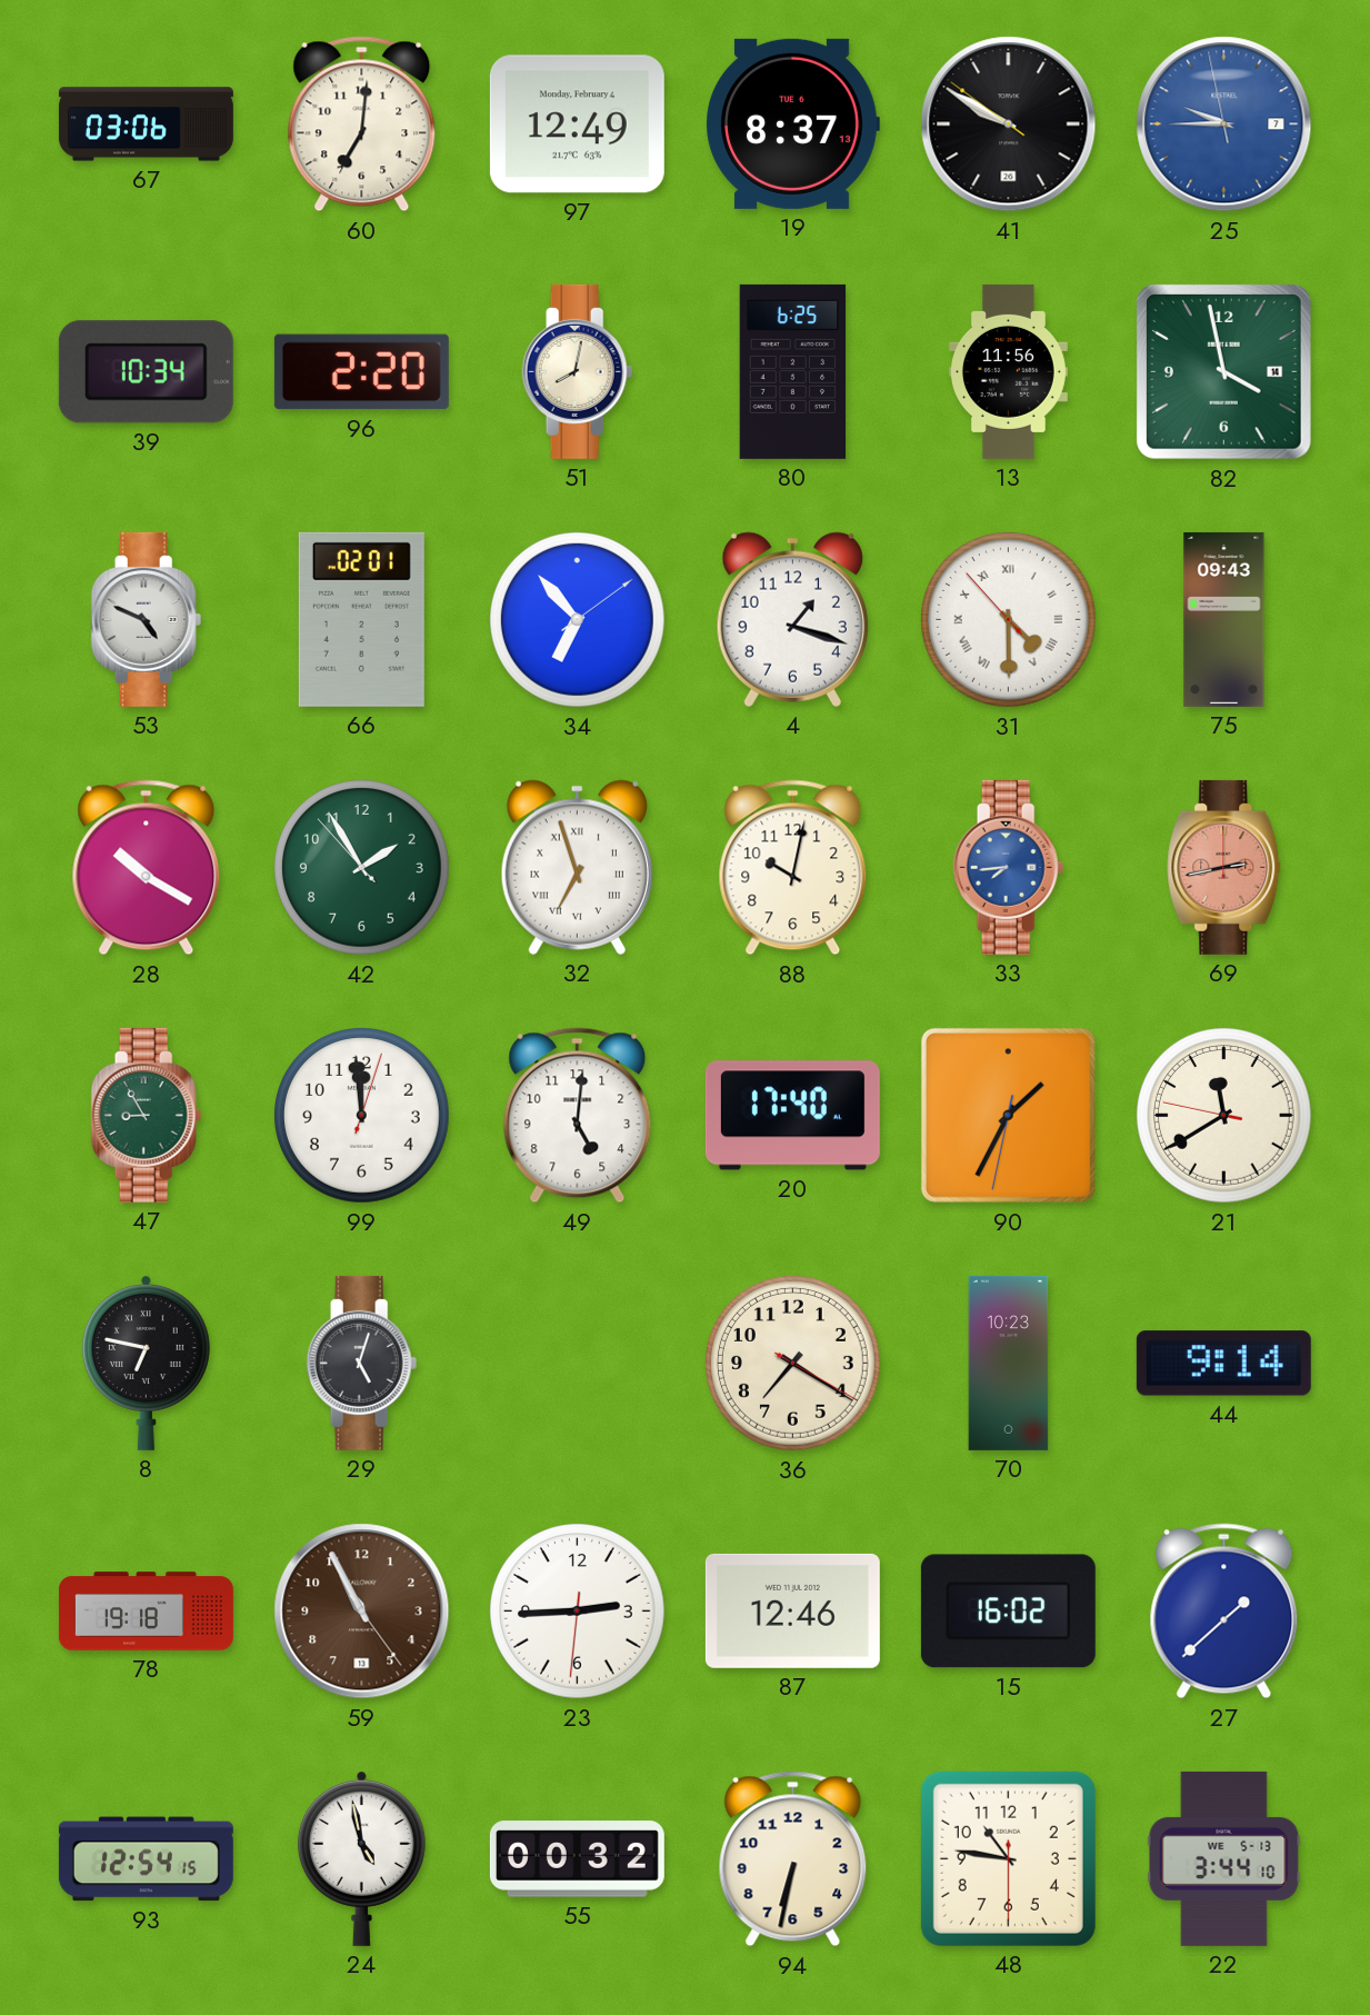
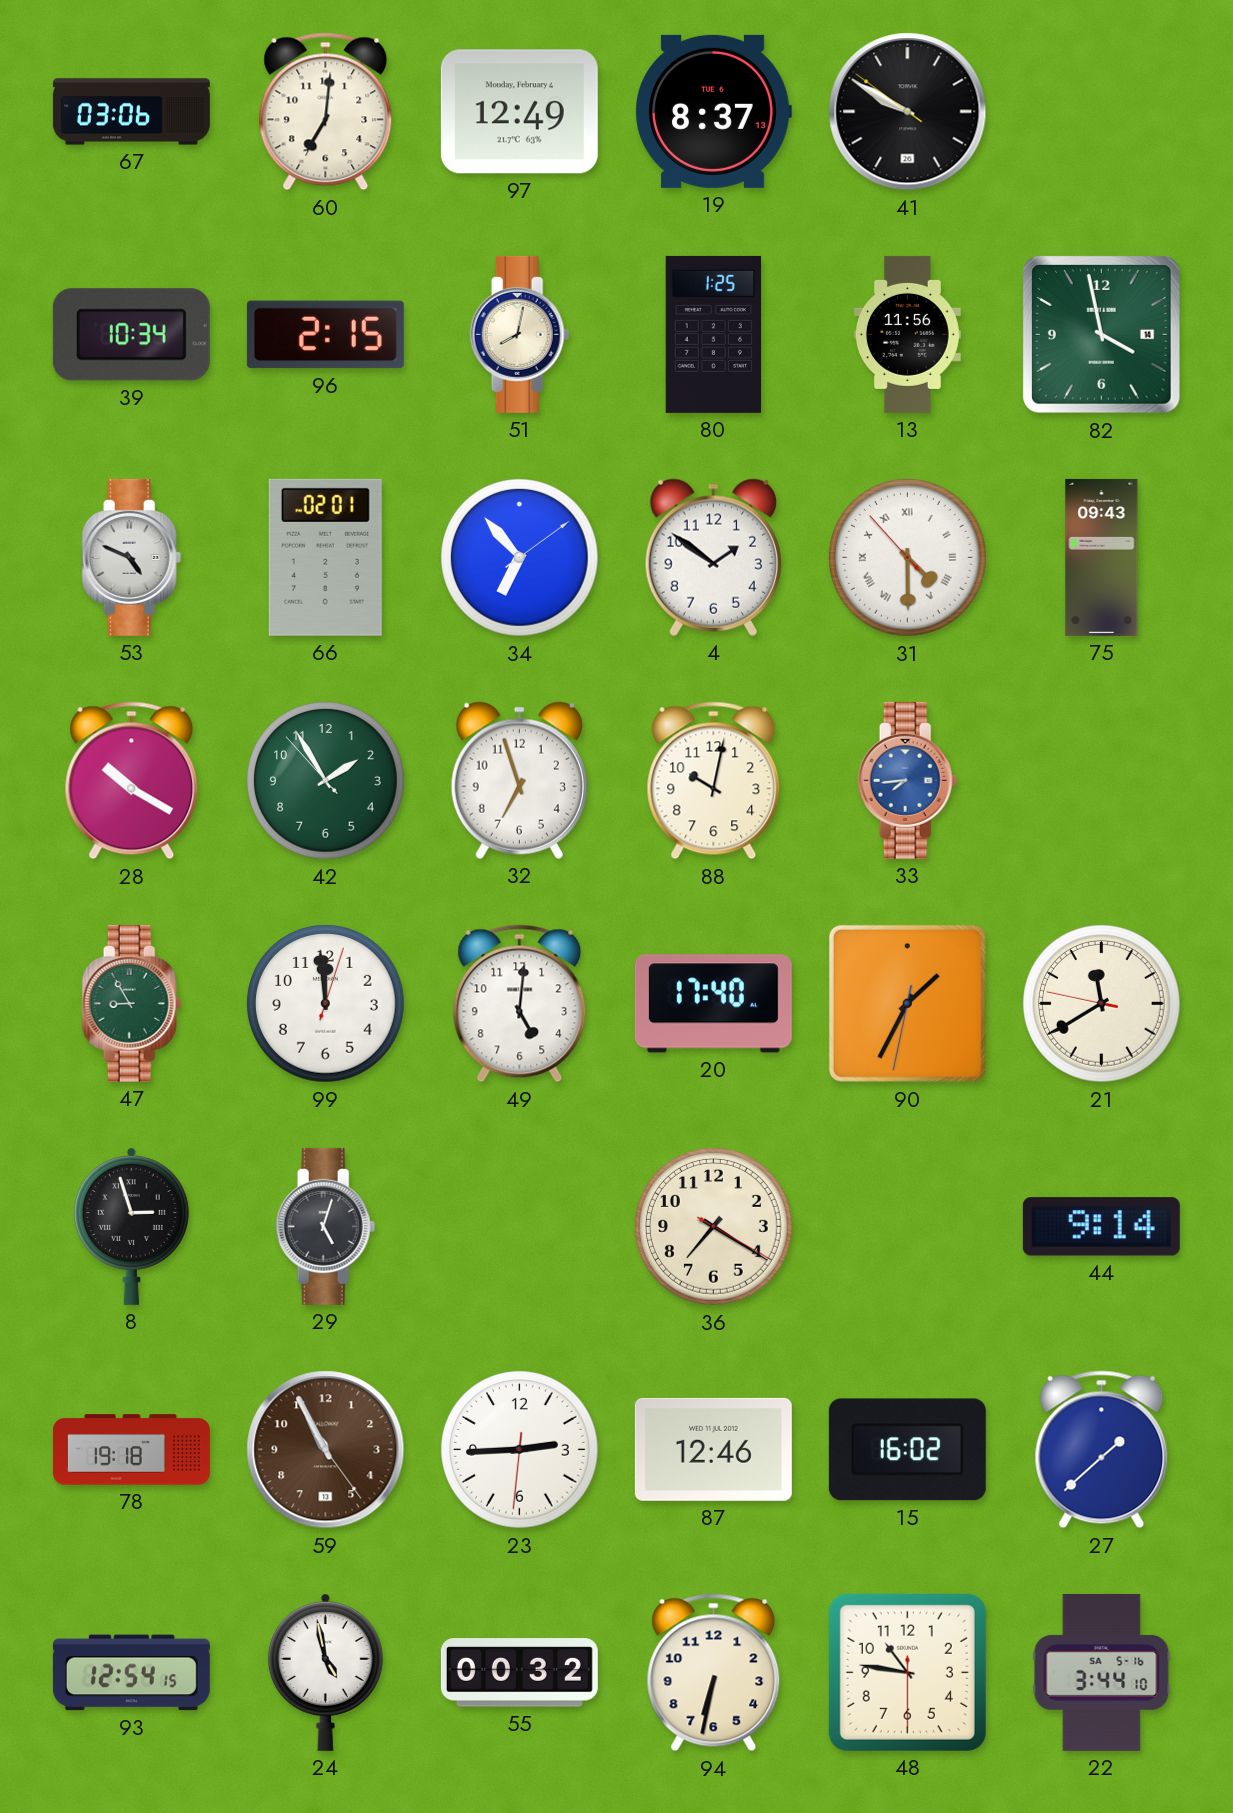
25: 9:44 -> none
96: 2:20 -> 2:15
80: 6:25 -> 1:25
4: 1:18 -> 1:51
32 numerals: Roman -> Arabic
69: 2:43 -> none
8: 6:47 -> 2:57
70: 10:23 -> none
22 date: WE 5-13 -> SA 5-16
